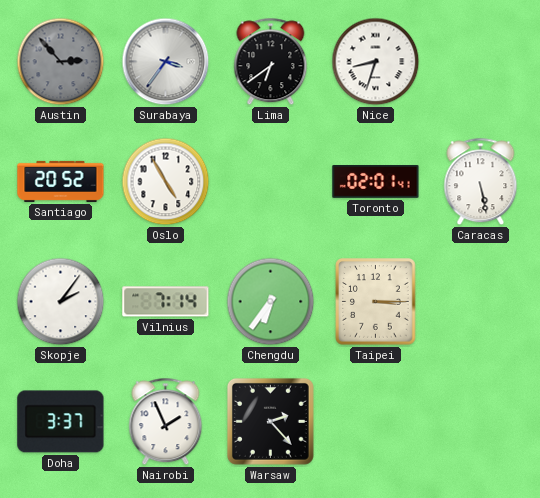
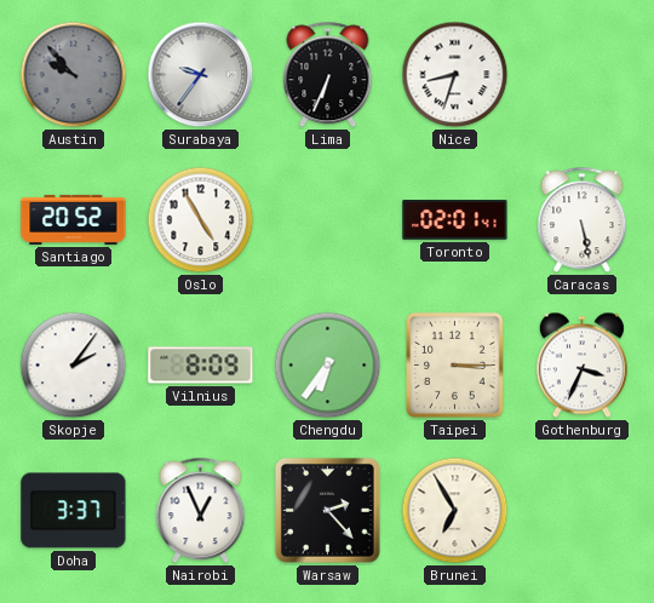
Austin: 2:53 -> 9:53
Surabaya: 3:36 -> 9:36
Lima: 6:39 -> 6:34
Vilnius: 7:14 -> 8:09
Gothenburg: none -> 3:34
Nairobi: 1:56 -> 12:56
Brunei: none -> 6:55
